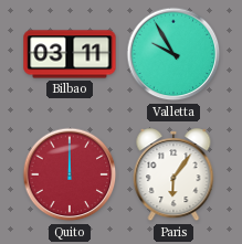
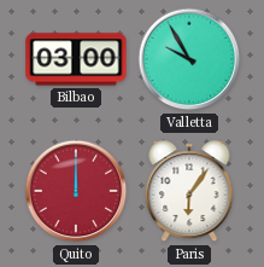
Bilbao: 03:11 -> 03:00
